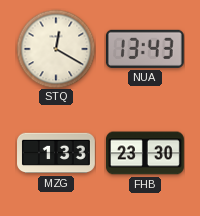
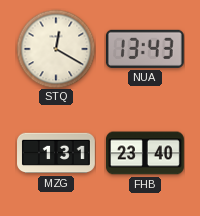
MZG: 1:33 -> 1:31
FHB: 23:30 -> 23:40
